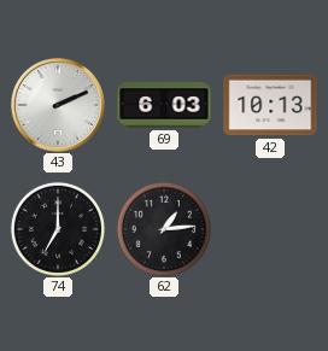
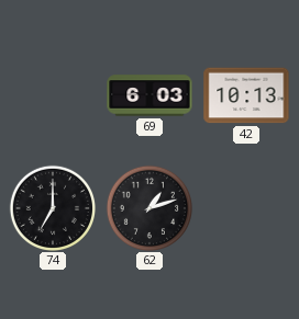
43: 2:11 -> none
62: 1:14 -> 1:12
